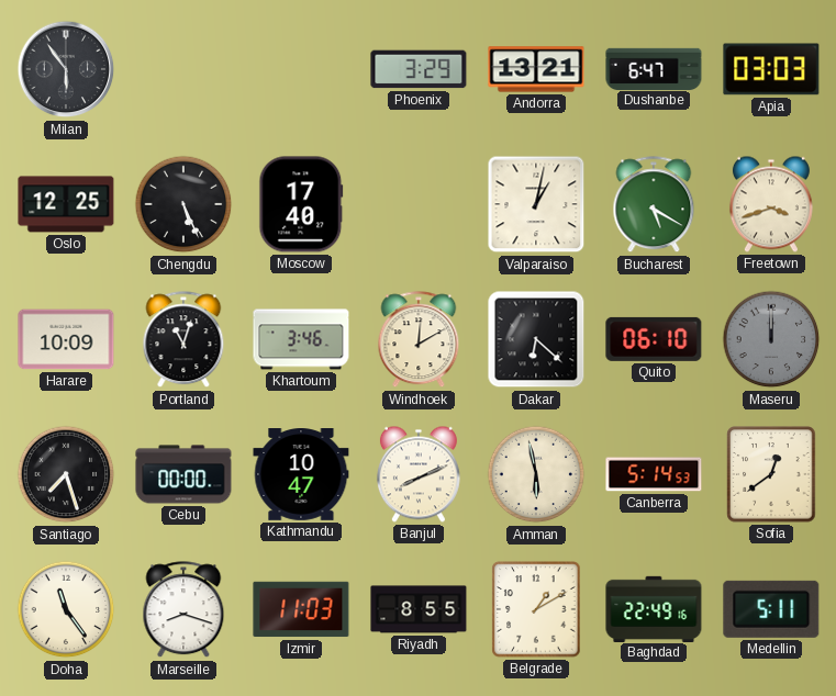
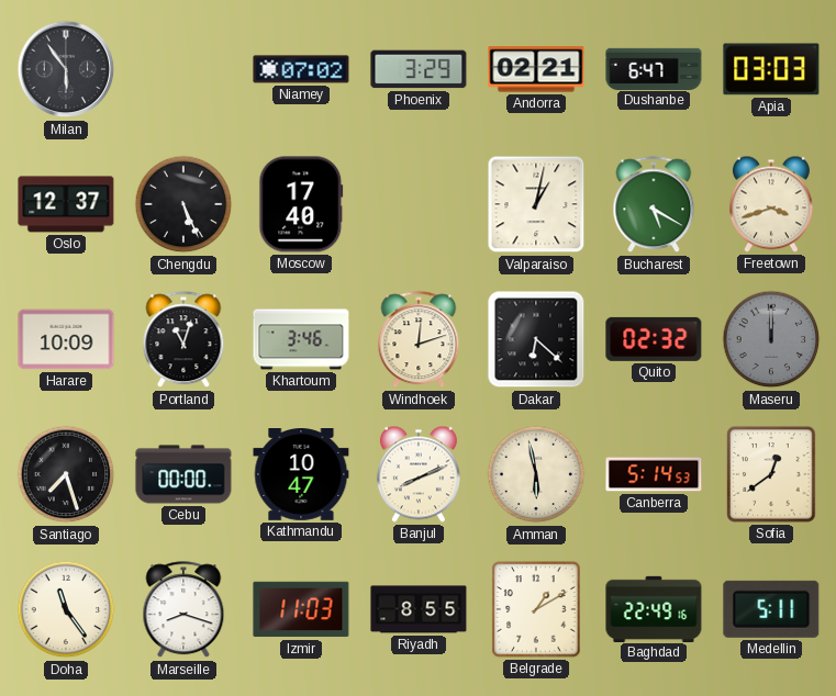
Niamey: none -> 07:02
Andorra: 13:21 -> 02:21
Oslo: 12:25 -> 12:37
Windhoek: 12:10 -> 12:12
Quito: 06:10 -> 02:32
